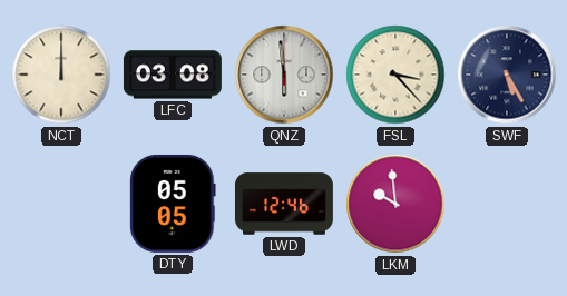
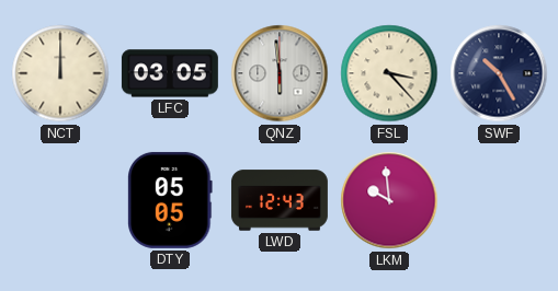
LFC: 03:08 -> 03:05
SWF: 5:25 -> 10:25
LWD: 12:46 -> 12:43
